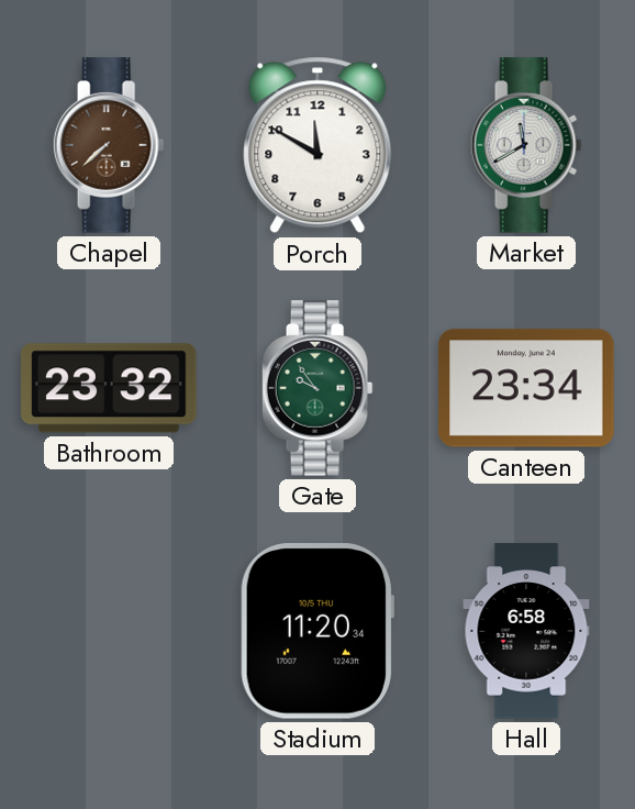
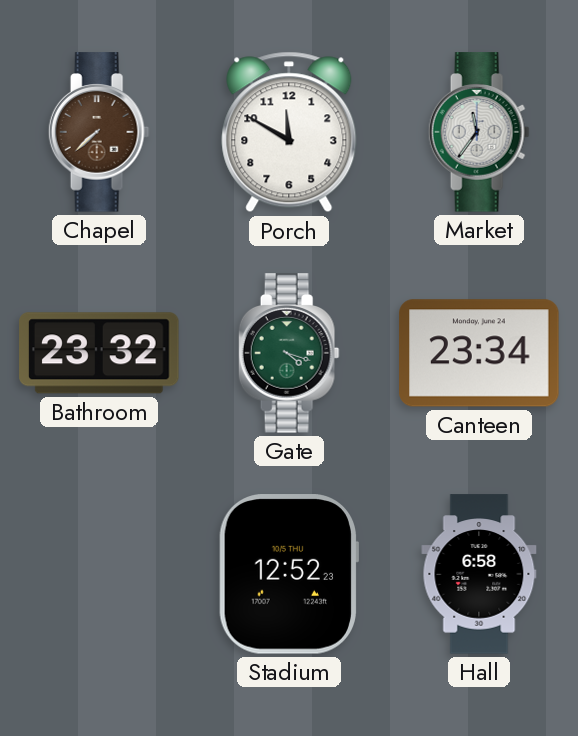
Market: 11:40 -> 11:36
Gate: 9:54 -> 4:18
Stadium: 11:20 -> 12:52
